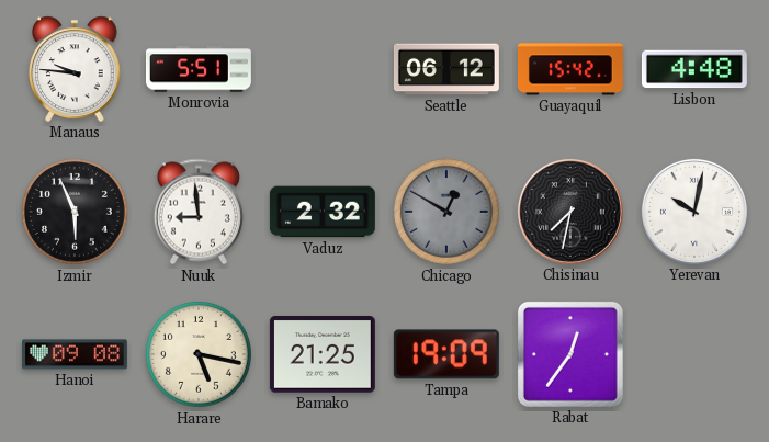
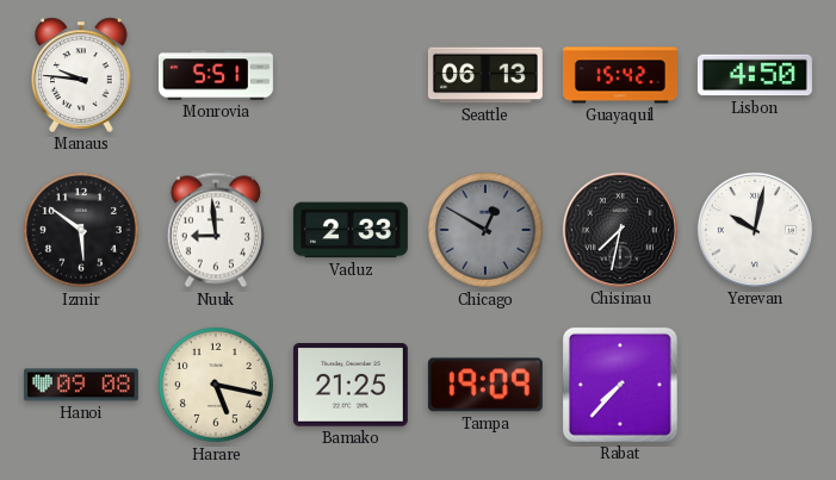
Seattle: 06:12 -> 06:13
Lisbon: 4:48 -> 4:50
Izmir: 5:56 -> 5:51
Vaduz: 2:32 -> 2:33
Rabat: 12:36 -> 7:37
